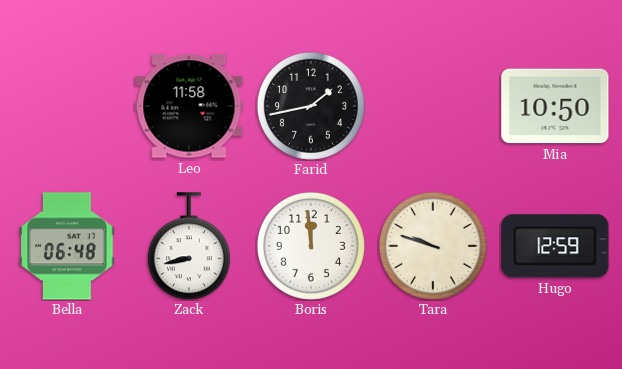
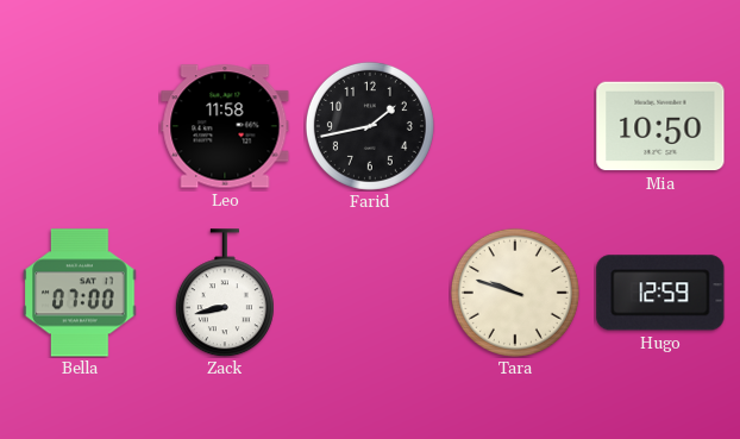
Bella: 06:48 -> 07:00
Boris: 11:59 -> none
